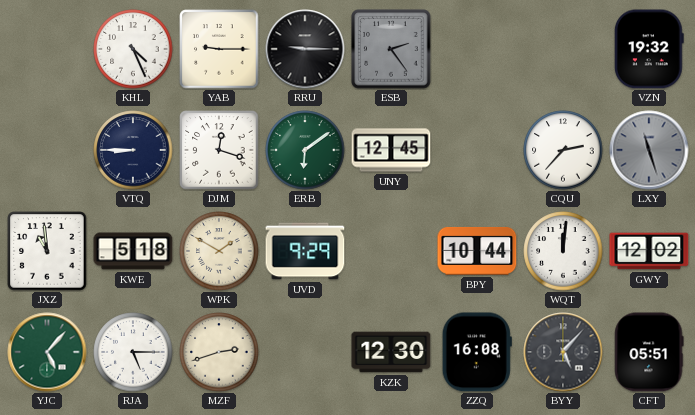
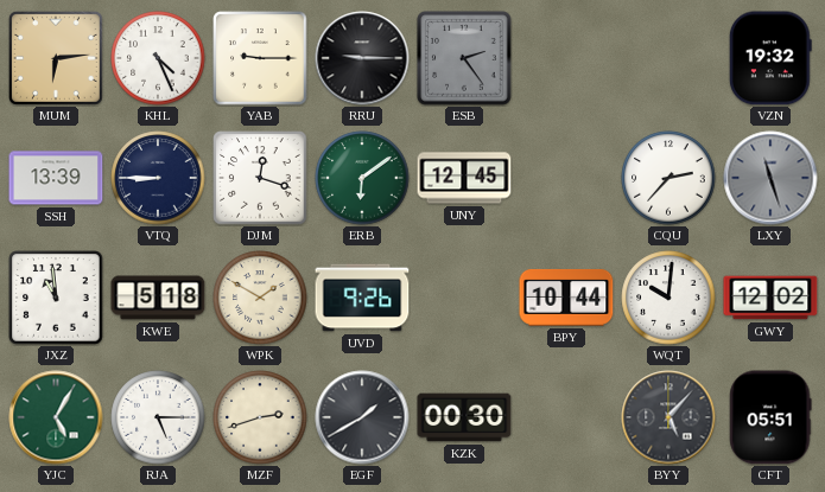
MUM: none -> 6:14
SSH: none -> 13:39
UVD: 9:29 -> 9:26
WQT: 12:01 -> 10:01
YJC: 5:07 -> 5:05
EGF: none -> 1:40
KZK: 12:30 -> 00:30
ZZQ: 16:08 -> none
